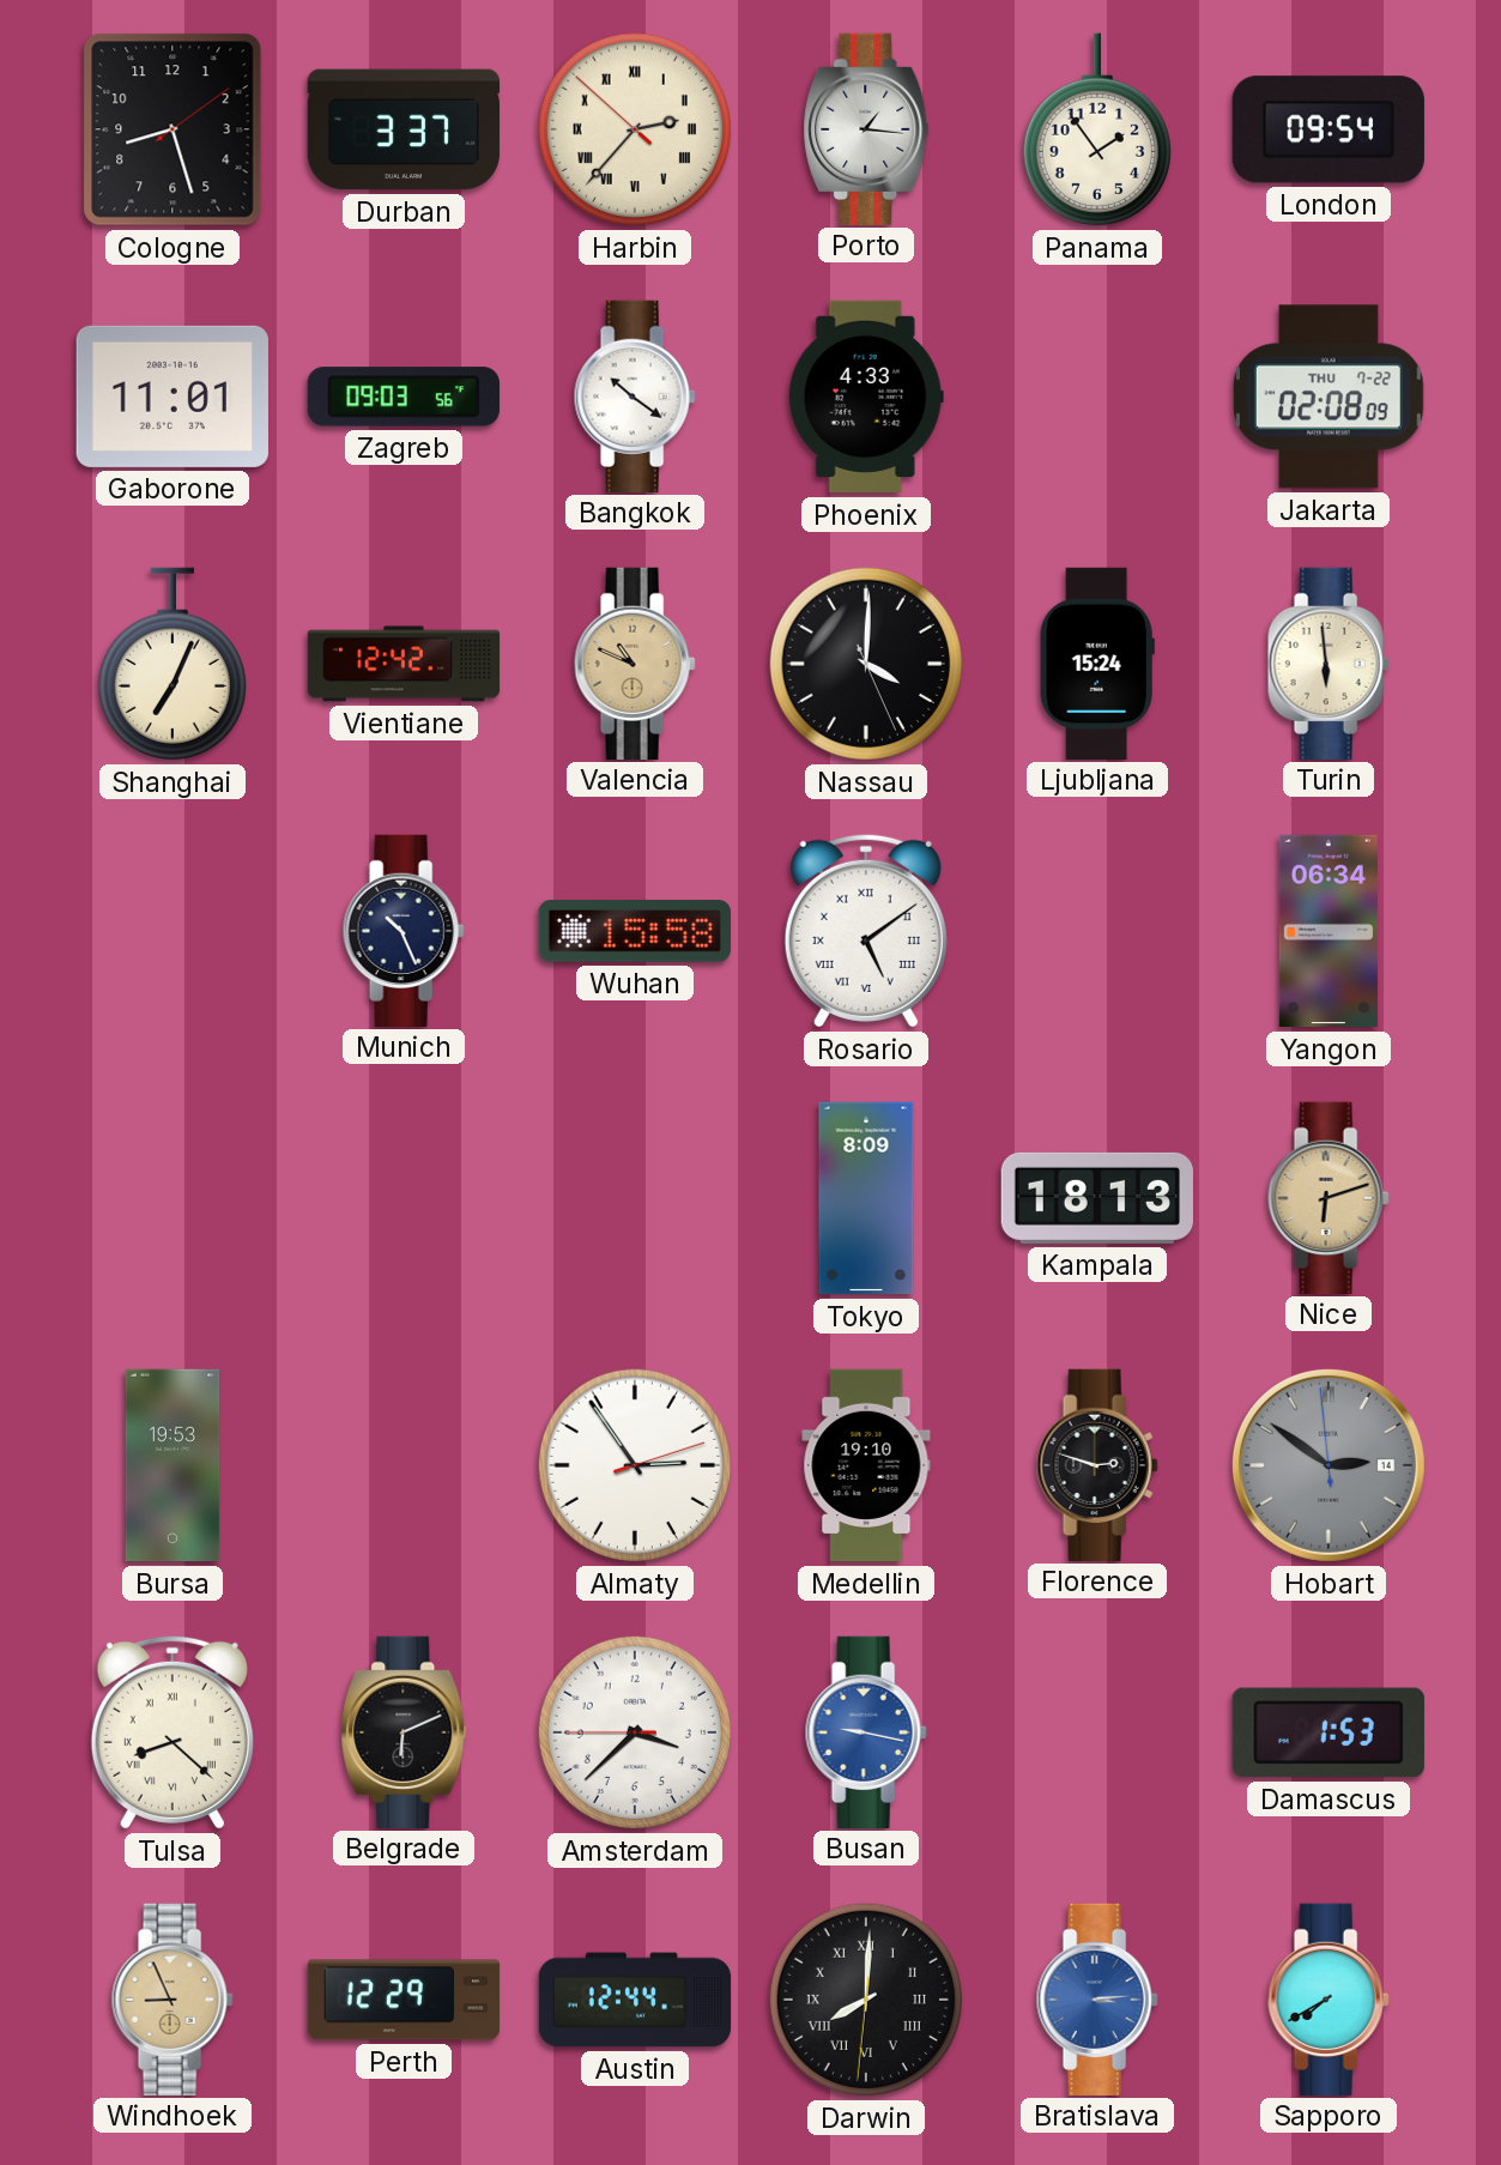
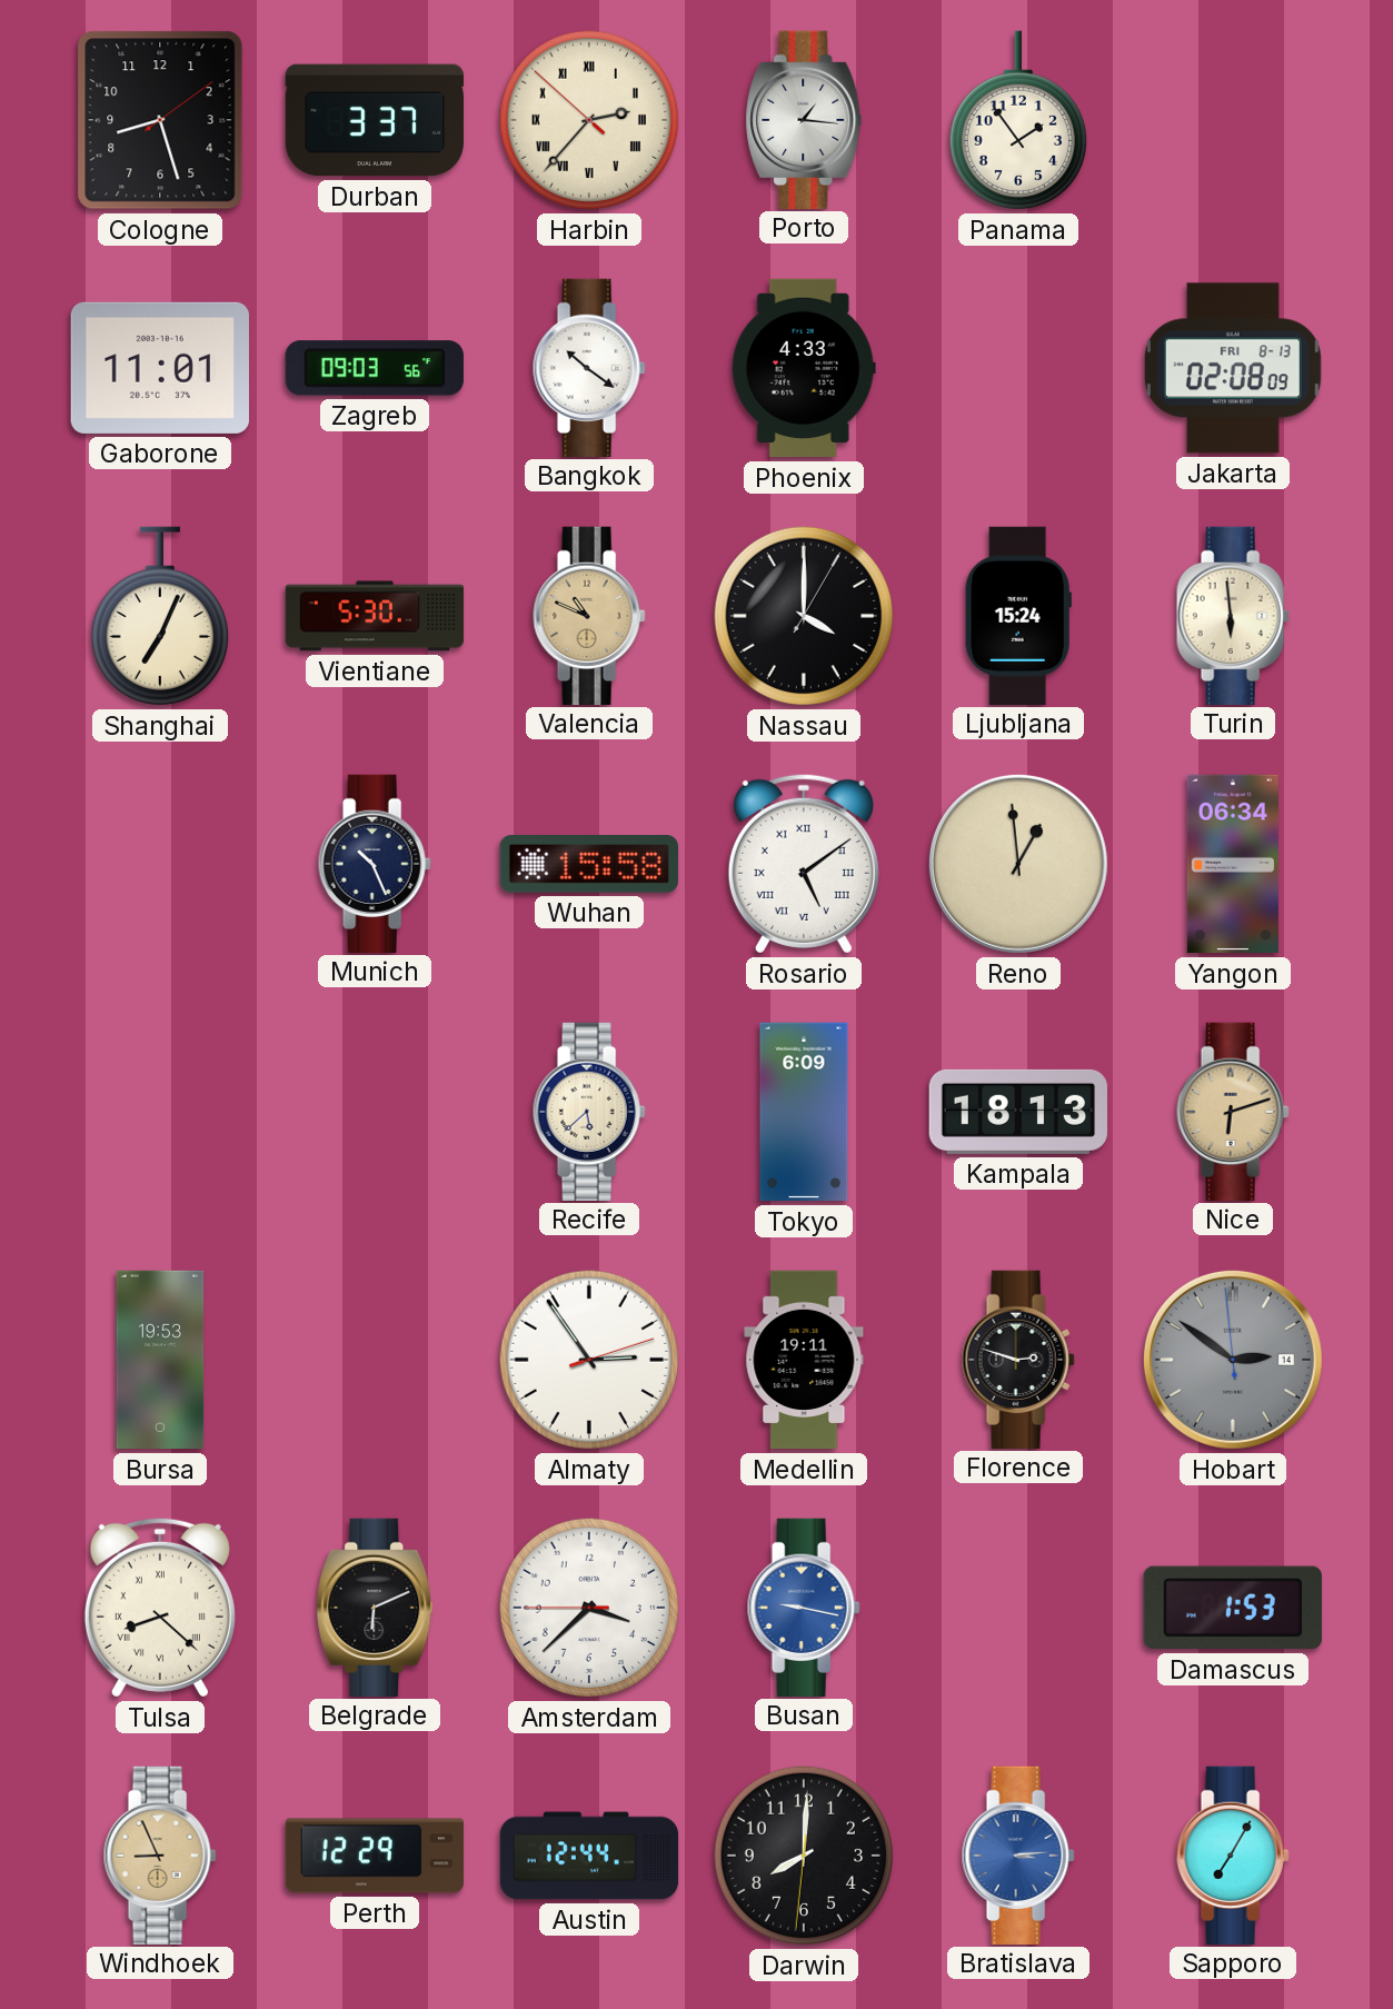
London: 09:54 -> none
Jakarta date: THU 7-22 -> FRI 8-13
Vientiane: 12:42 -> 5:30
Nassau: 4:00:26 -> 4:00:05
Reno: none -> 12:59
Recife: none -> 5:38
Tokyo: 8:09 -> 6:09
Medellin: 19:10 -> 19:11
Darwin numerals: Roman -> Arabic
Sapporo: 7:40 -> 7:05
